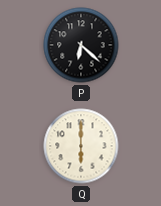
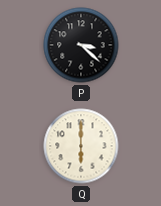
P: 6:22 -> 3:22
